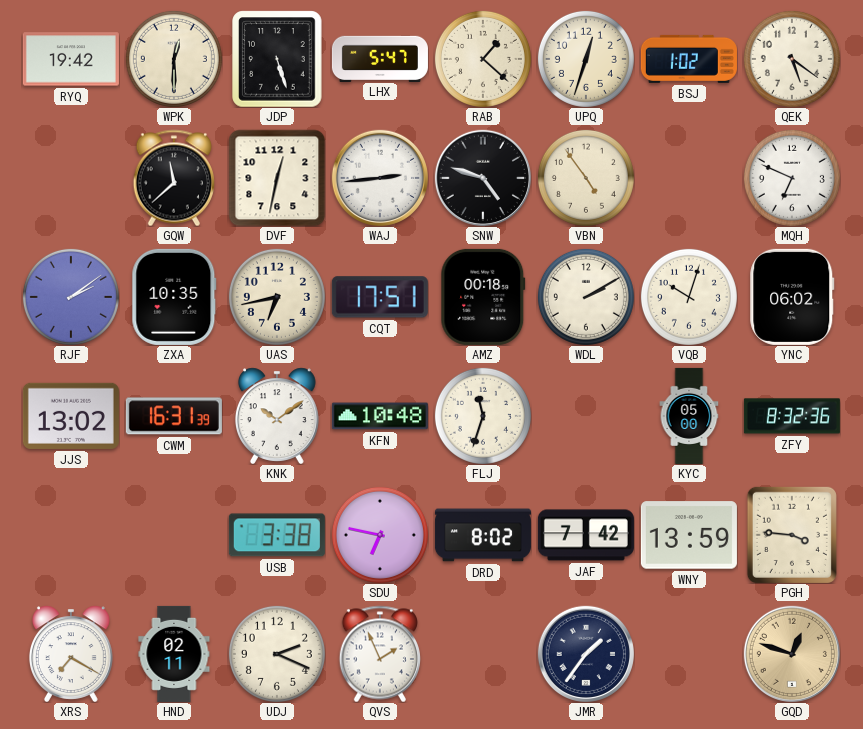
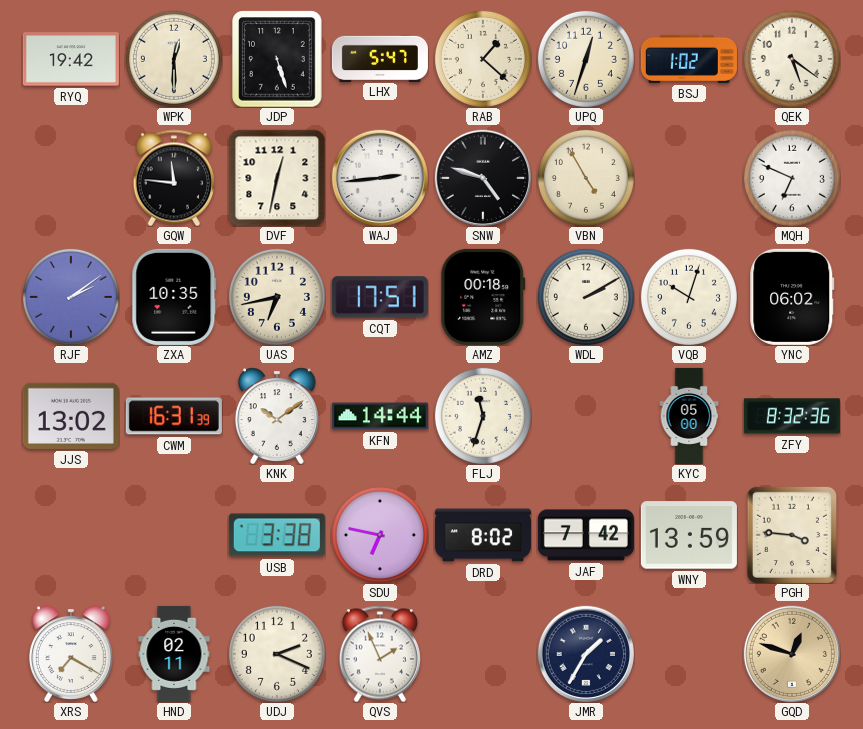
GQW: 11:38 -> 11:46
VBN: 4:54 -> 4:55
KFN: 10:48 -> 14:44
JMR: 1:36 -> 1:35
